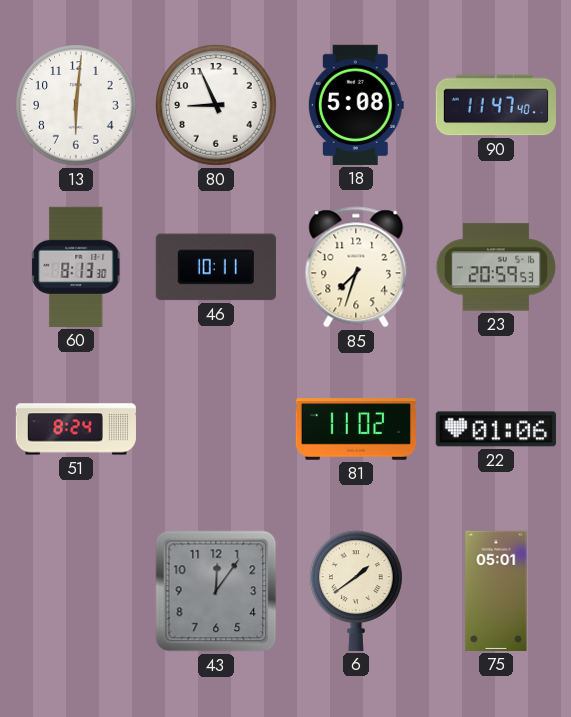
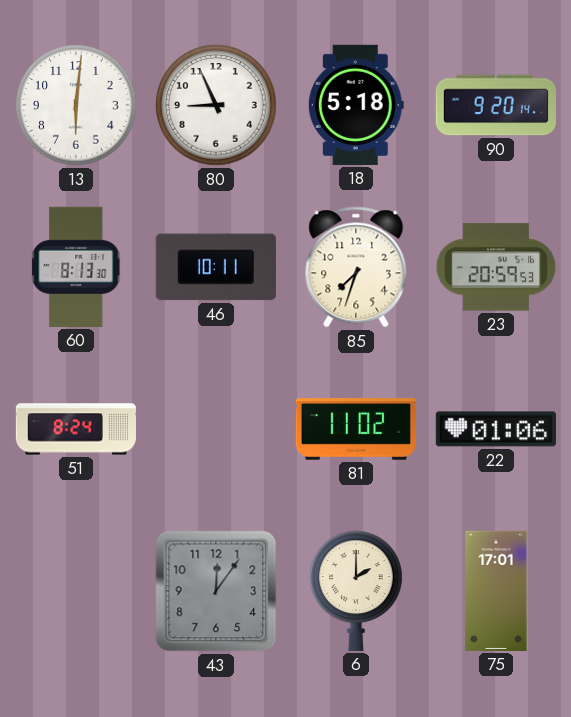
18: 5:08 -> 5:18
90: 11:47 -> 9:20
6: 1:39 -> 2:00
75: 05:01 -> 17:01
